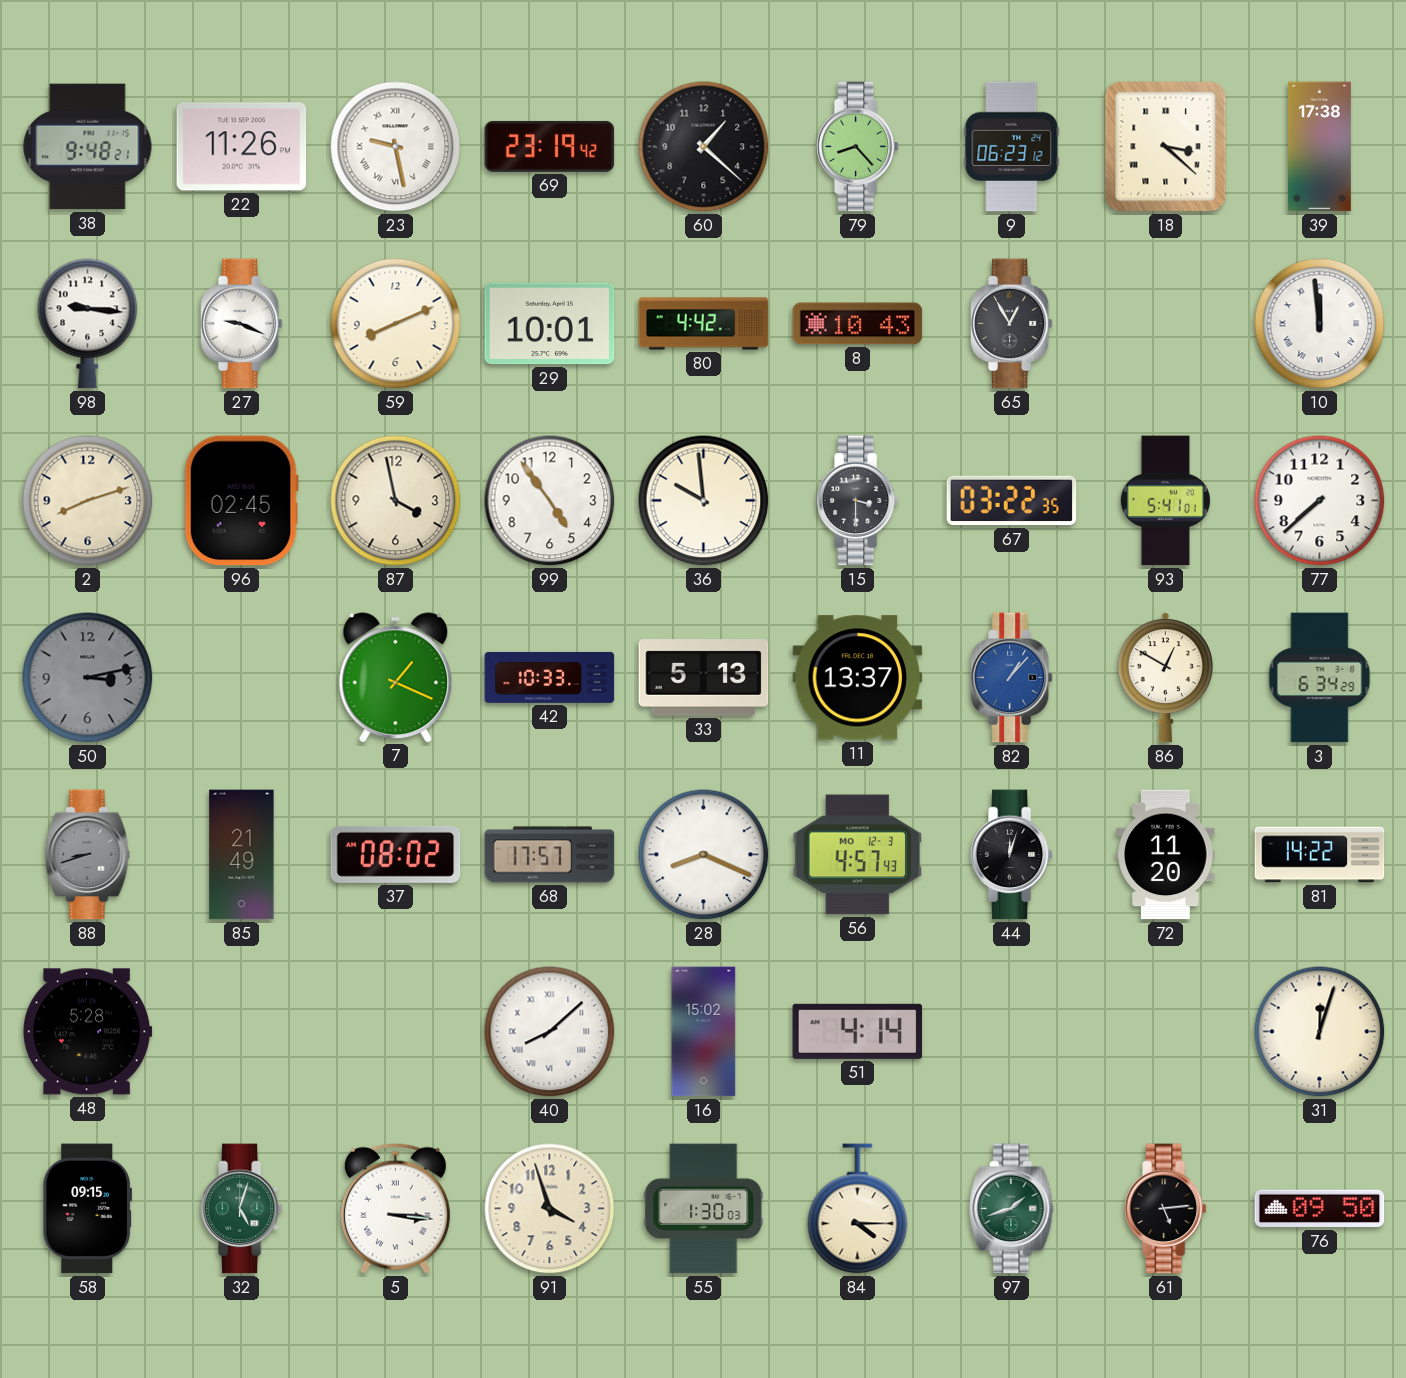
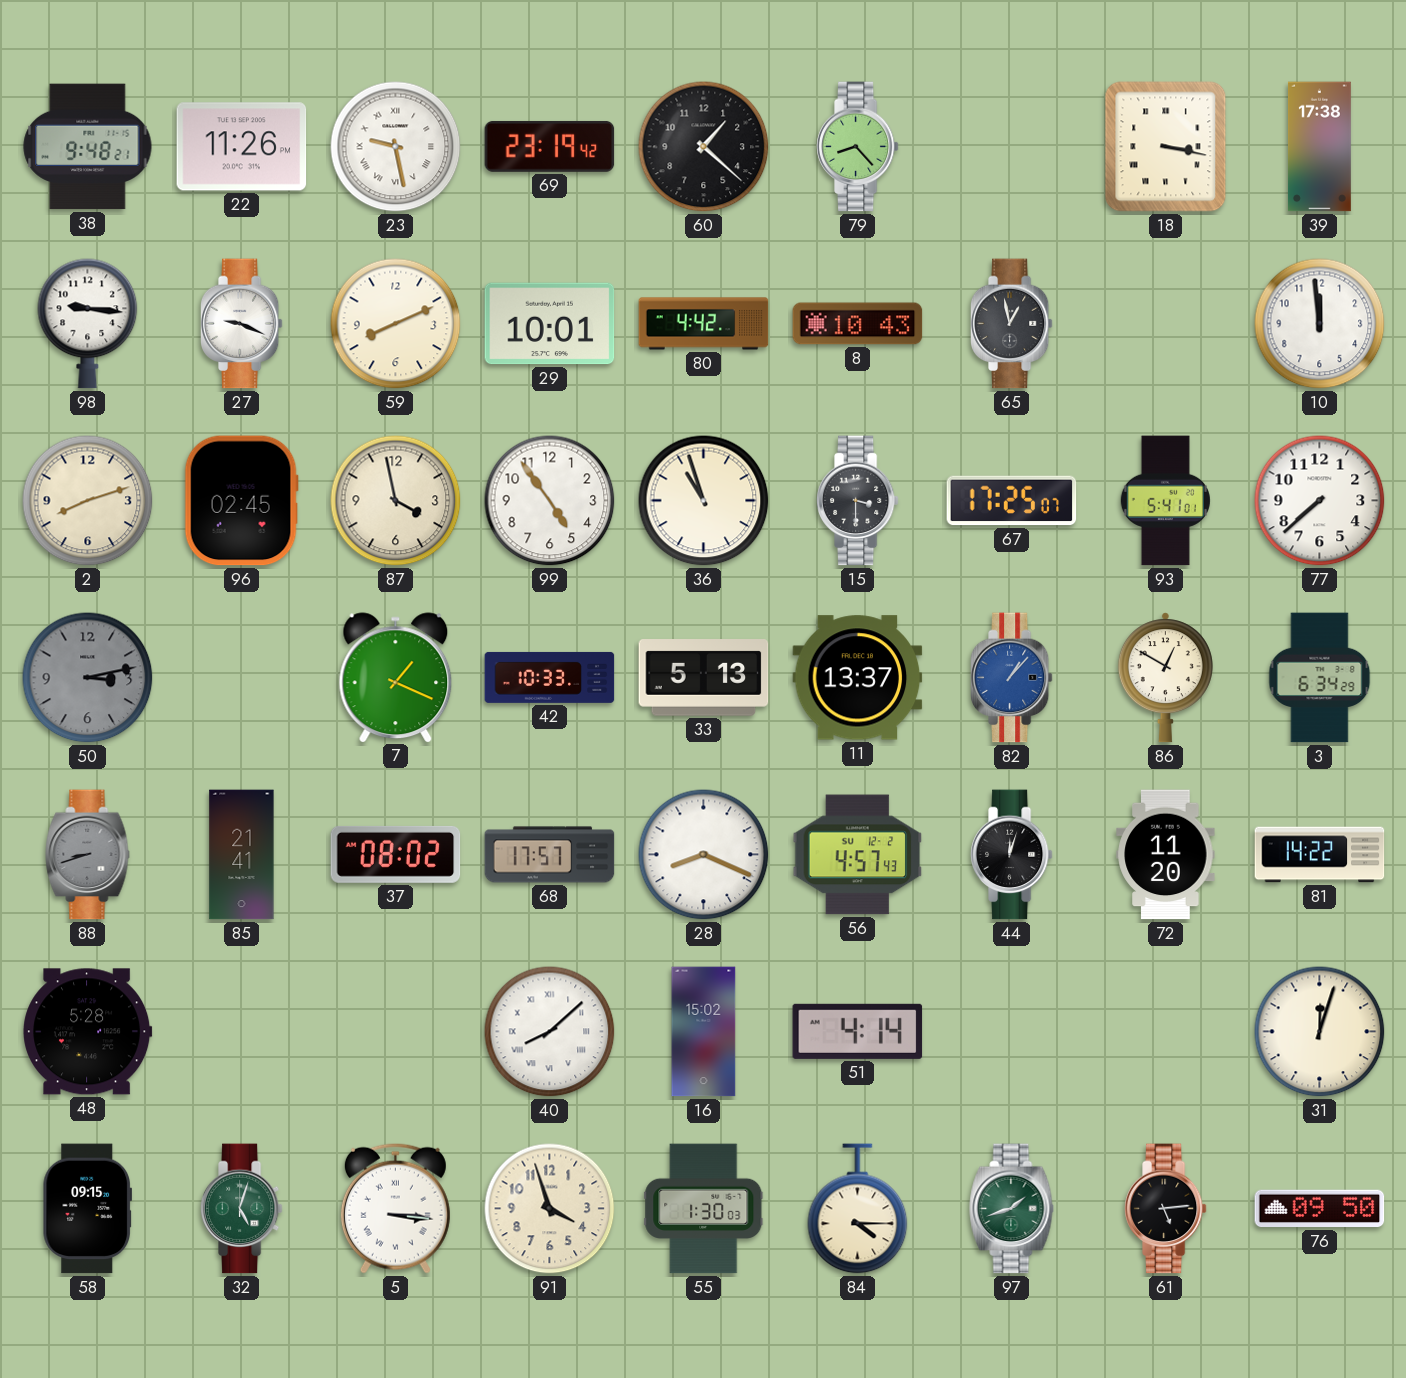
9: 06:23 -> none
18: 3:22 -> 3:17
65: 12:55 -> 12:58
10 numerals: Roman -> Arabic
36: 9:59 -> 10:57
67: 03:22 -> 17:25
85: 21:49 -> 21:41
56 date: MO 12-3 -> SU 12-2
